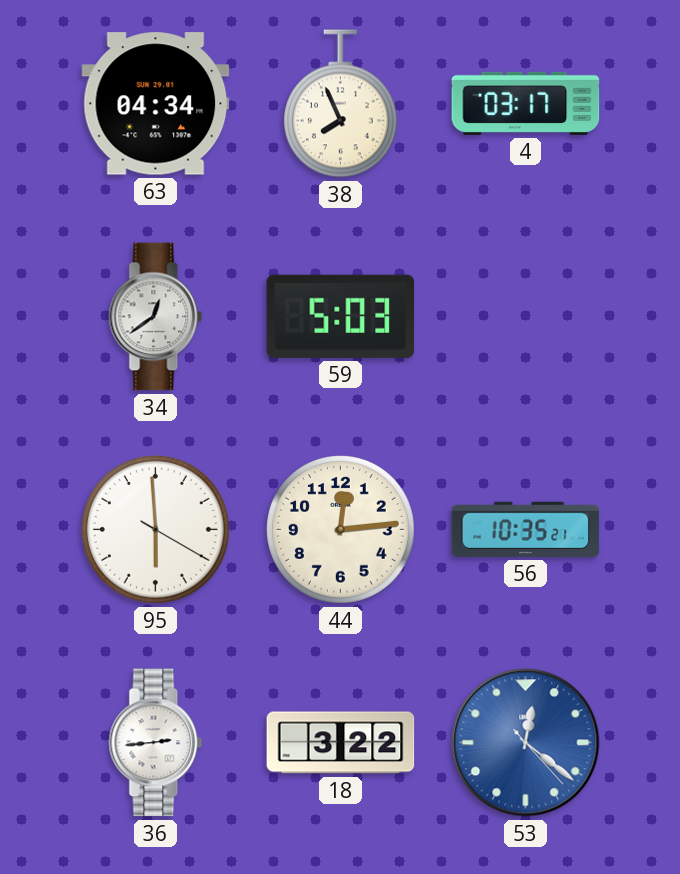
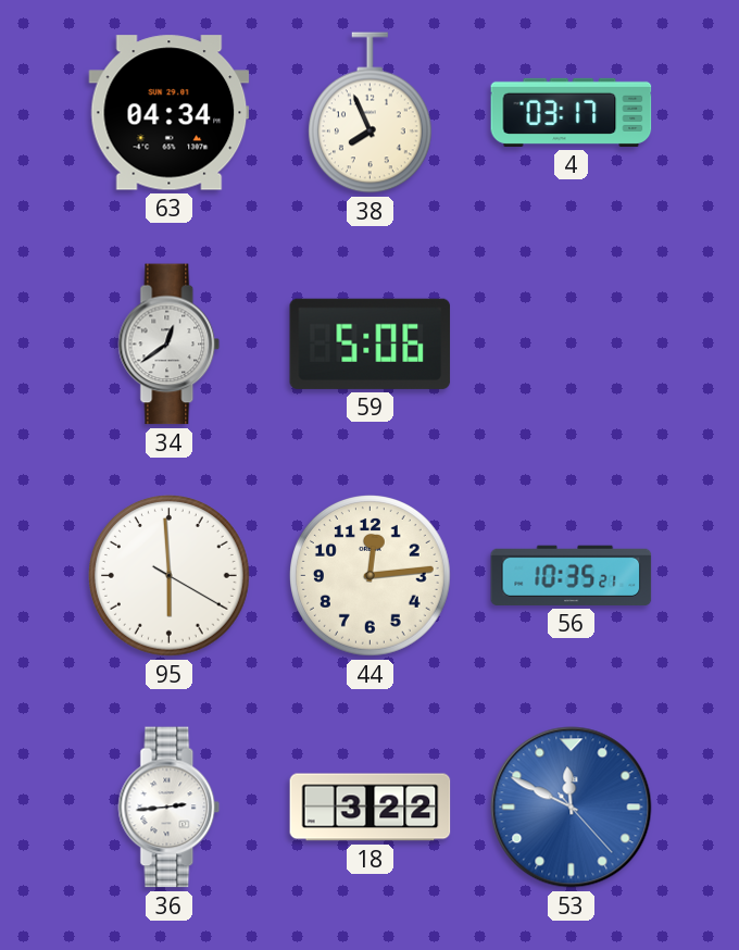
59: 5:03 -> 5:06
53: 12:21 -> 11:49
